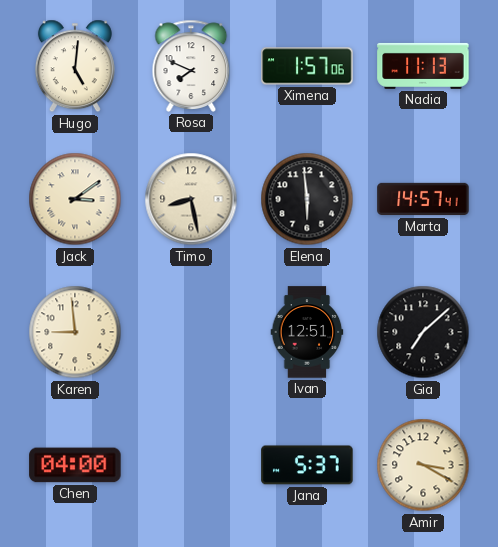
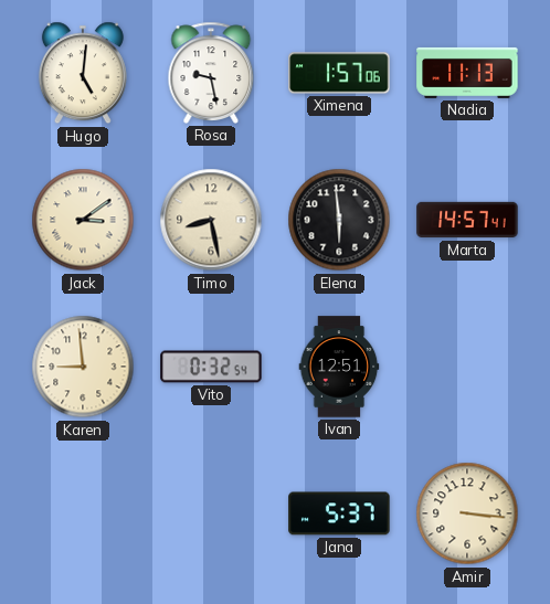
Rosa: 7:49 -> 9:28
Vito: none -> 0:32
Gia: 7:08 -> none
Chen: 04:00 -> none
Amir: 3:20 -> 3:16
